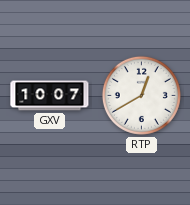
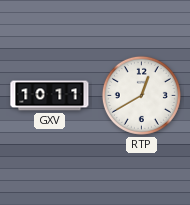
GXV: 10:07 -> 10:11
